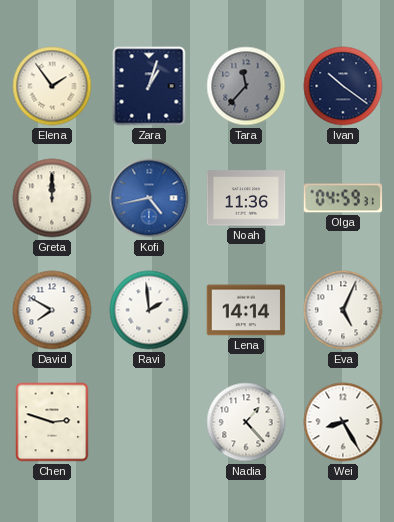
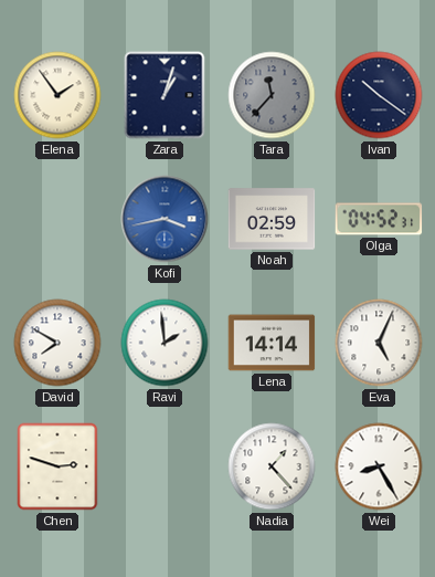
Greta: 12:00 -> none
Kofi: 4:43 -> 3:43
Noah: 11:36 -> 02:59
Olga: 04:59 -> 04:52
